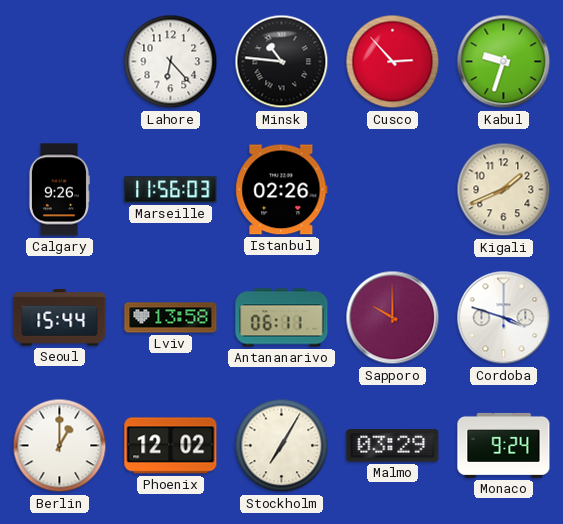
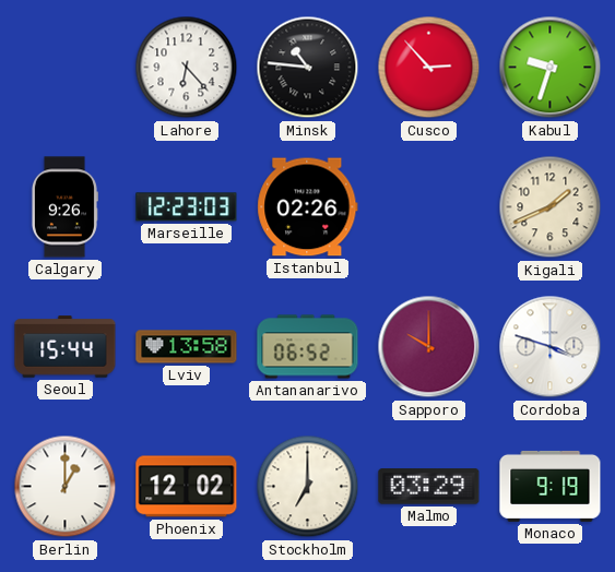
Marseille: 11:56 -> 12:23
Antananarivo: 06:11 -> 06:52
Stockholm: 7:05 -> 7:00
Monaco: 9:24 -> 9:19
